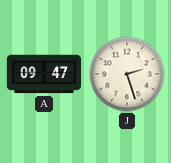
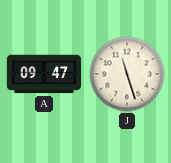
J: 2:27 -> 11:27
